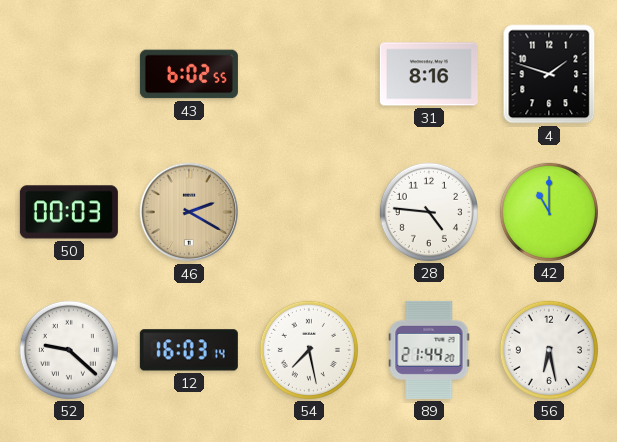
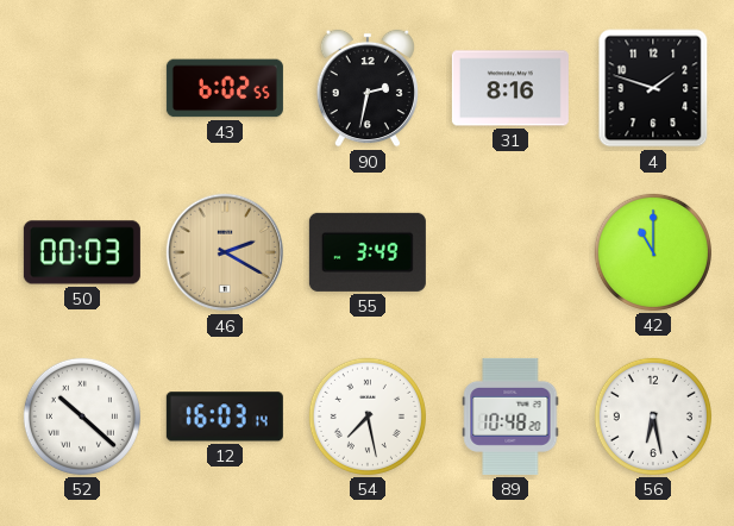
90: none -> 2:32
55: none -> 3:49
28: 4:46 -> none
52: 9:22 -> 10:22
89: 21:44 -> 10:48
